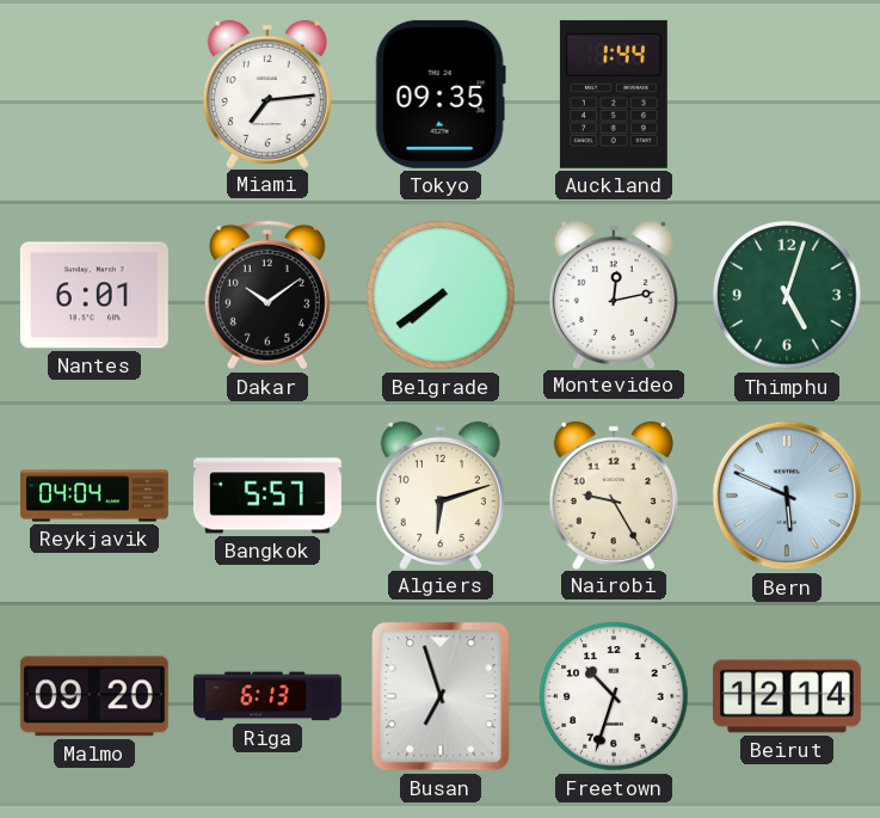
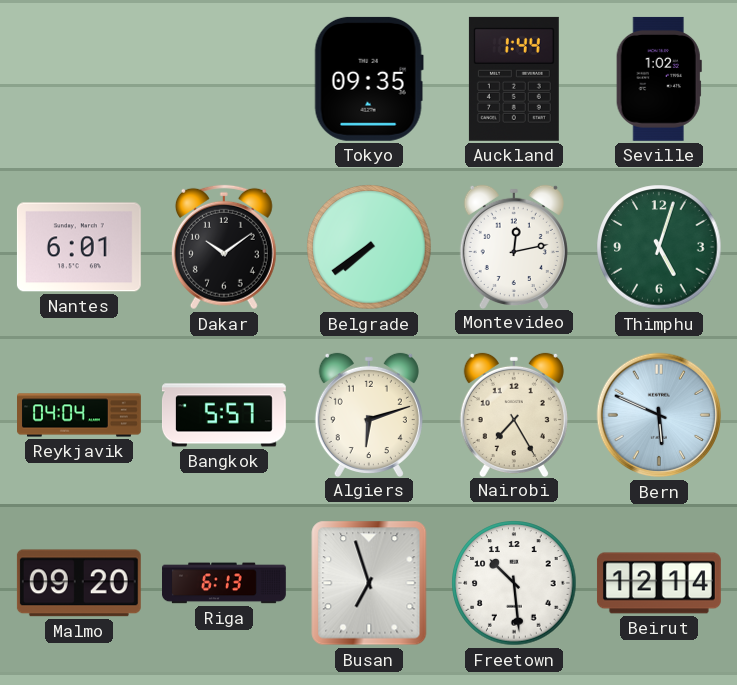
Miami: 7:14 -> none
Seville: none -> 1:02
Nairobi: 9:25 -> 7:25
Freetown: 10:33 -> 10:29
